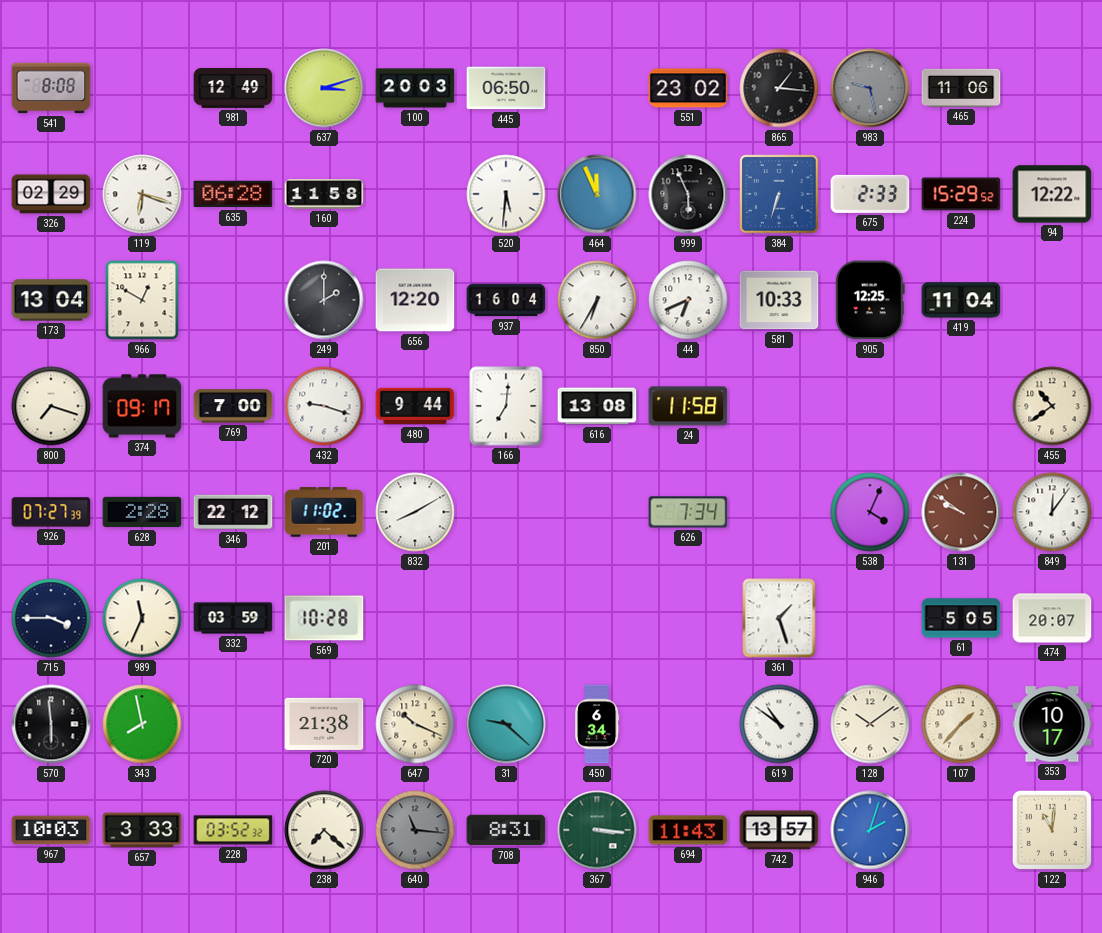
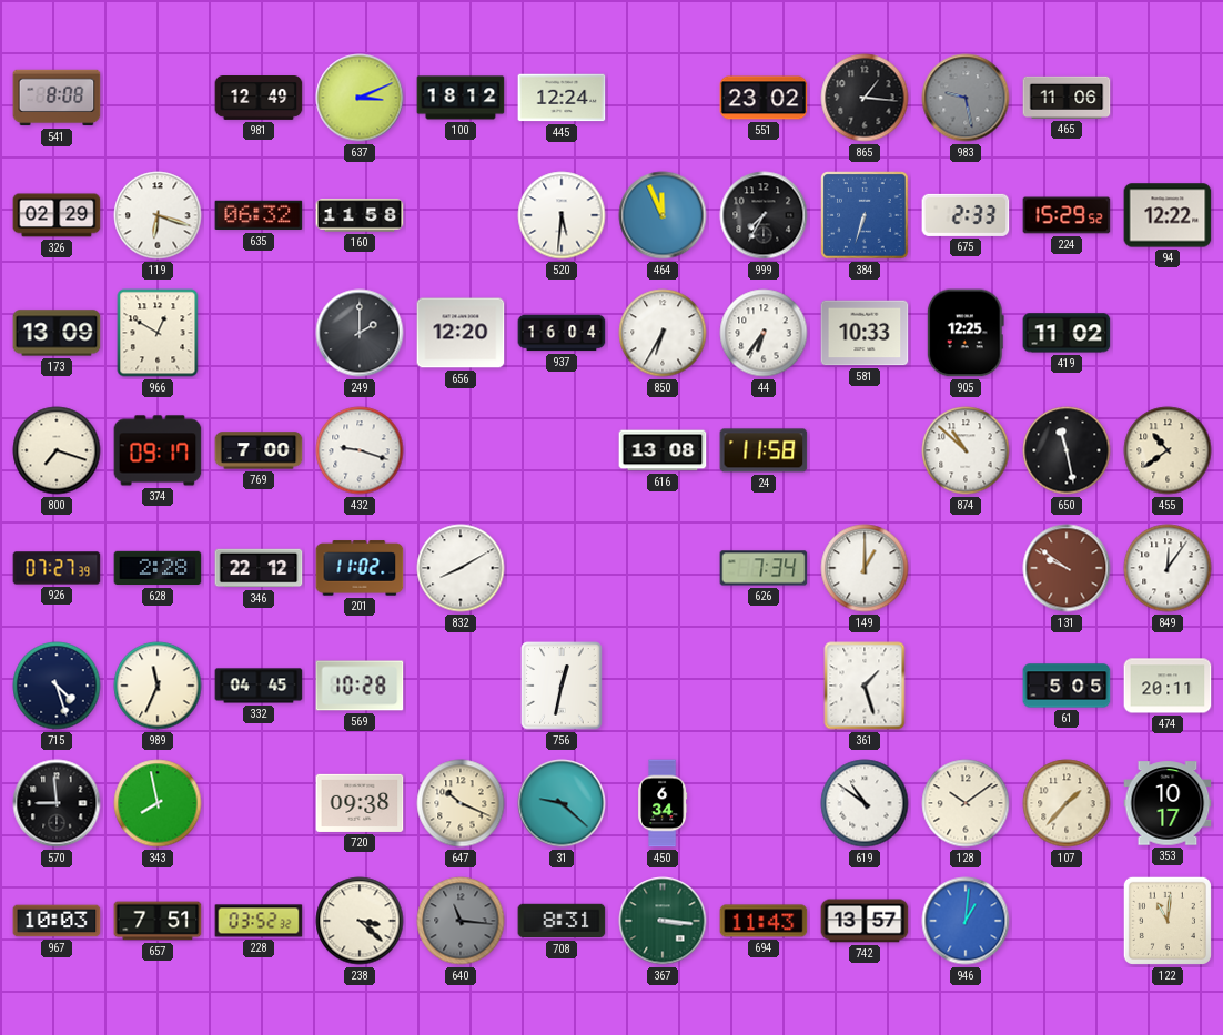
637: 3:12 -> 3:11
100: 20:03 -> 18:12
445: 06:50 -> 12:24
635: 06:28 -> 06:32
999: 5:56 -> 7:35
173: 13:04 -> 13:09
44: 6:41 -> 6:36
419: 11:04 -> 11:02
480: 9:44 -> none
166: 7:01 -> none
874: none -> 10:52
650: none -> 11:28
149: none -> 1:00
538: 4:04 -> none
715: 3:45 -> 4:27
332: 03:59 -> 04:45
756: none -> 12:32
474: 20:07 -> 20:11
570: 5:59 -> 8:59
720: 21:38 -> 09:38
657: 3:33 -> 7:51
238: 7:22 -> 3:22
946: 2:03 -> 1:01
